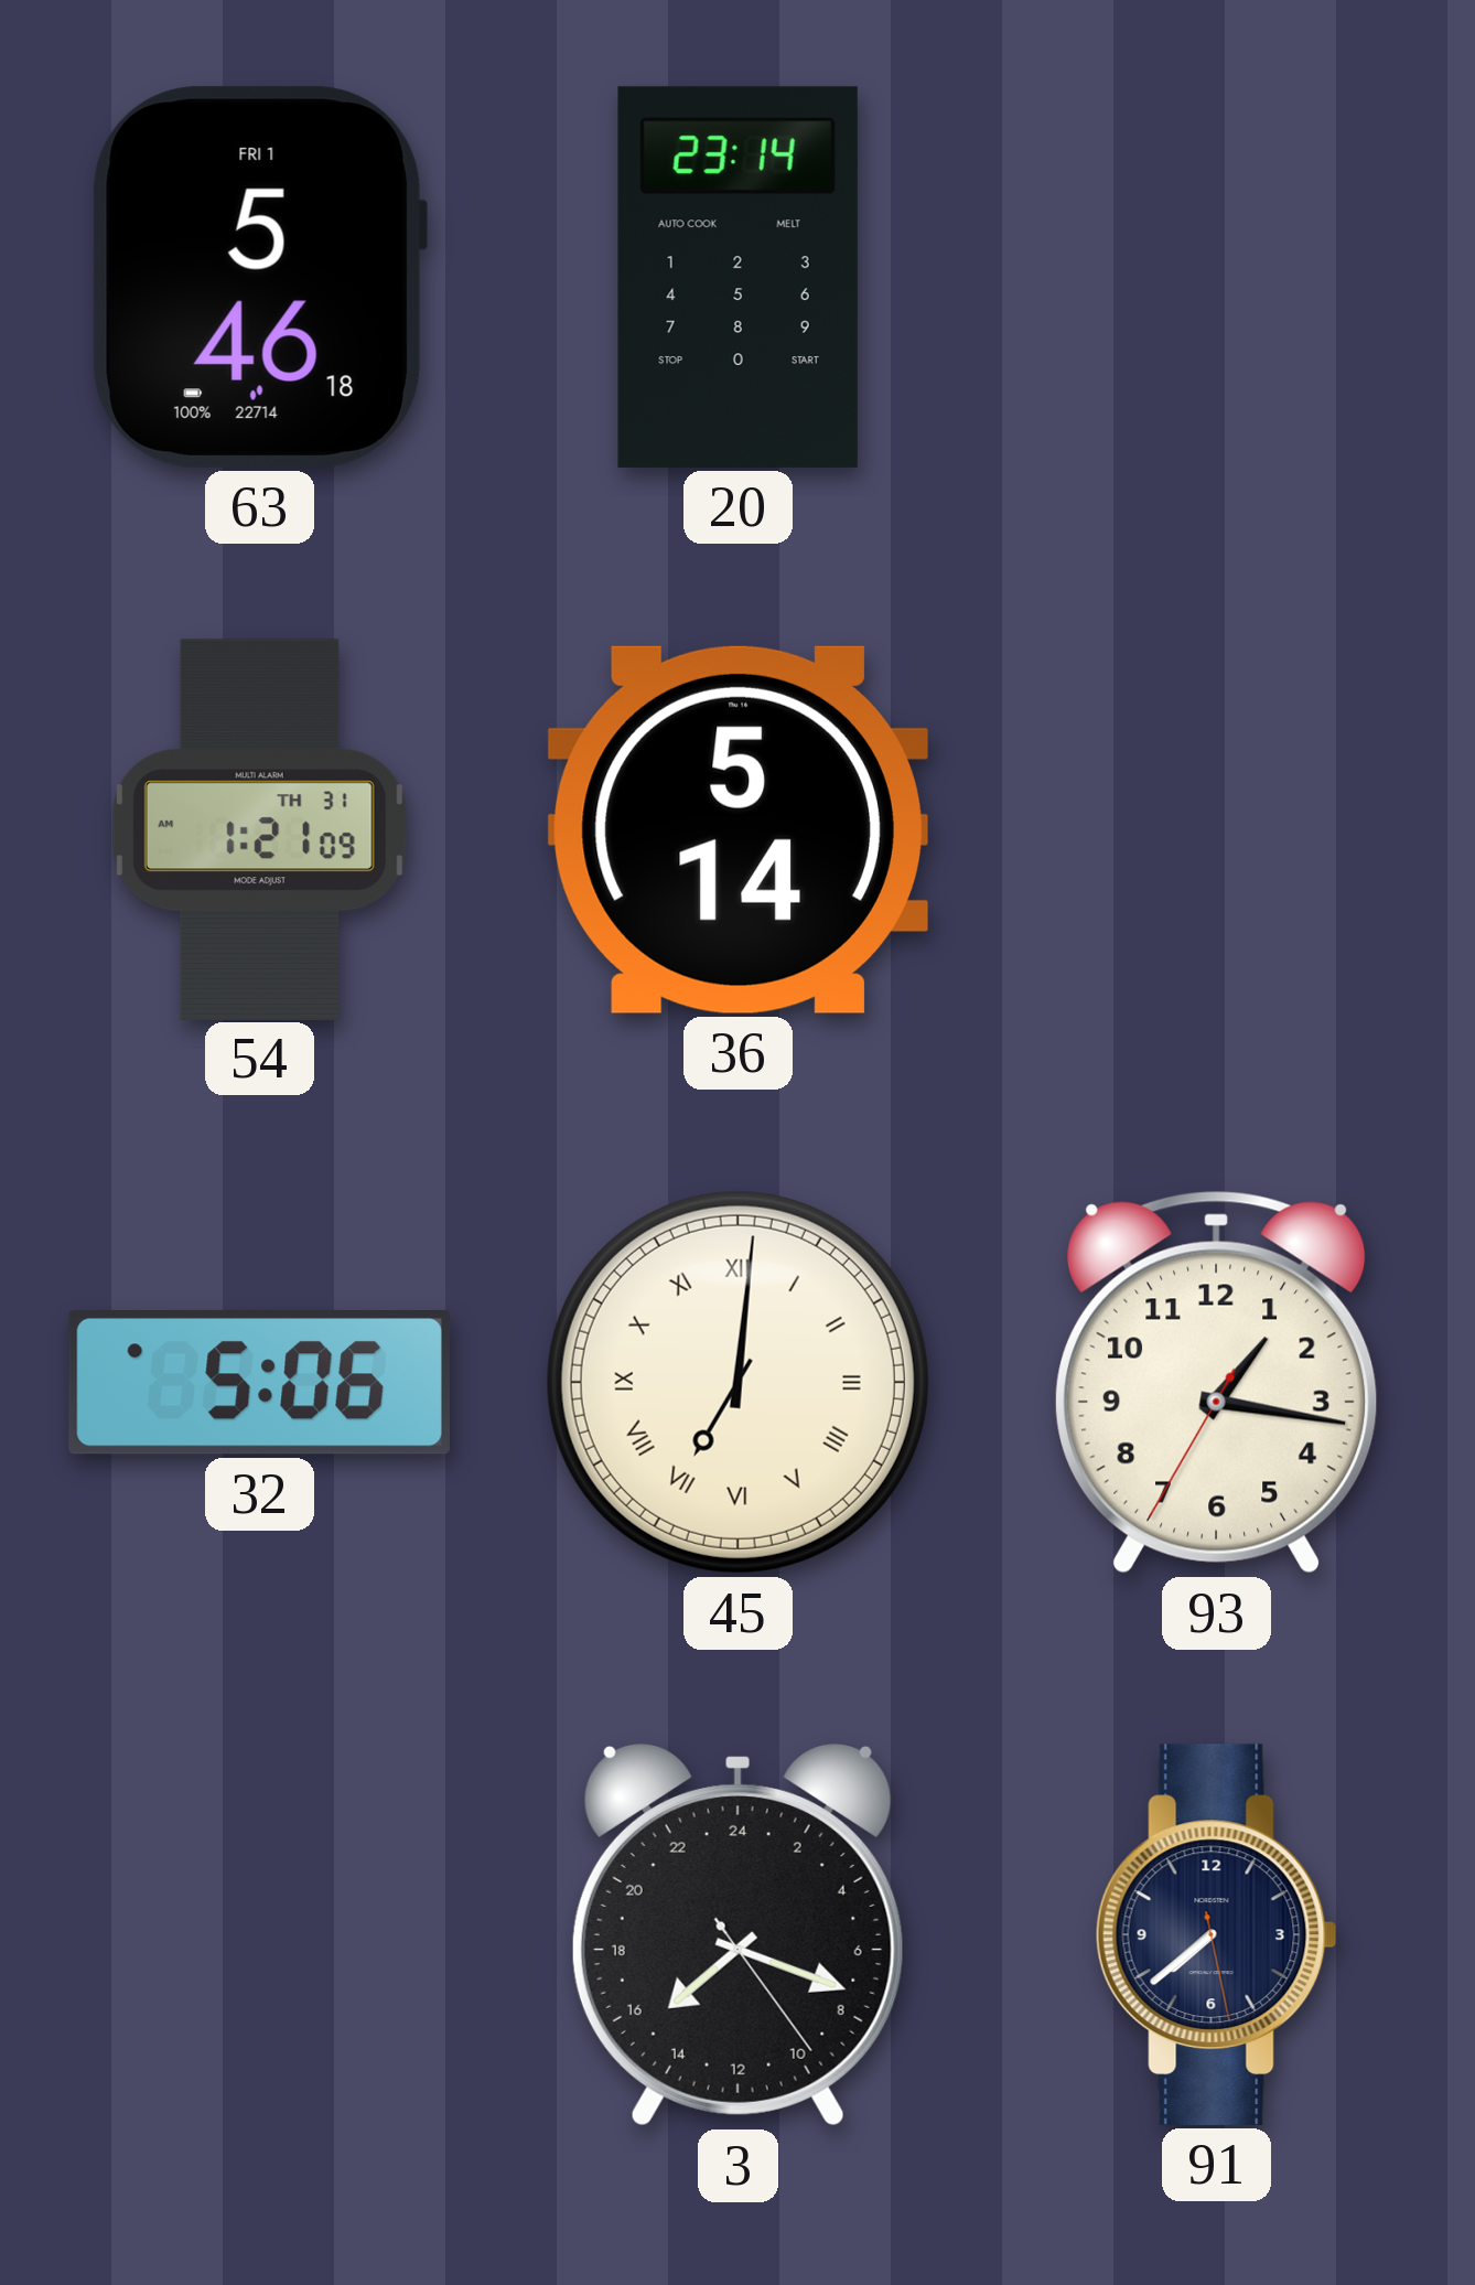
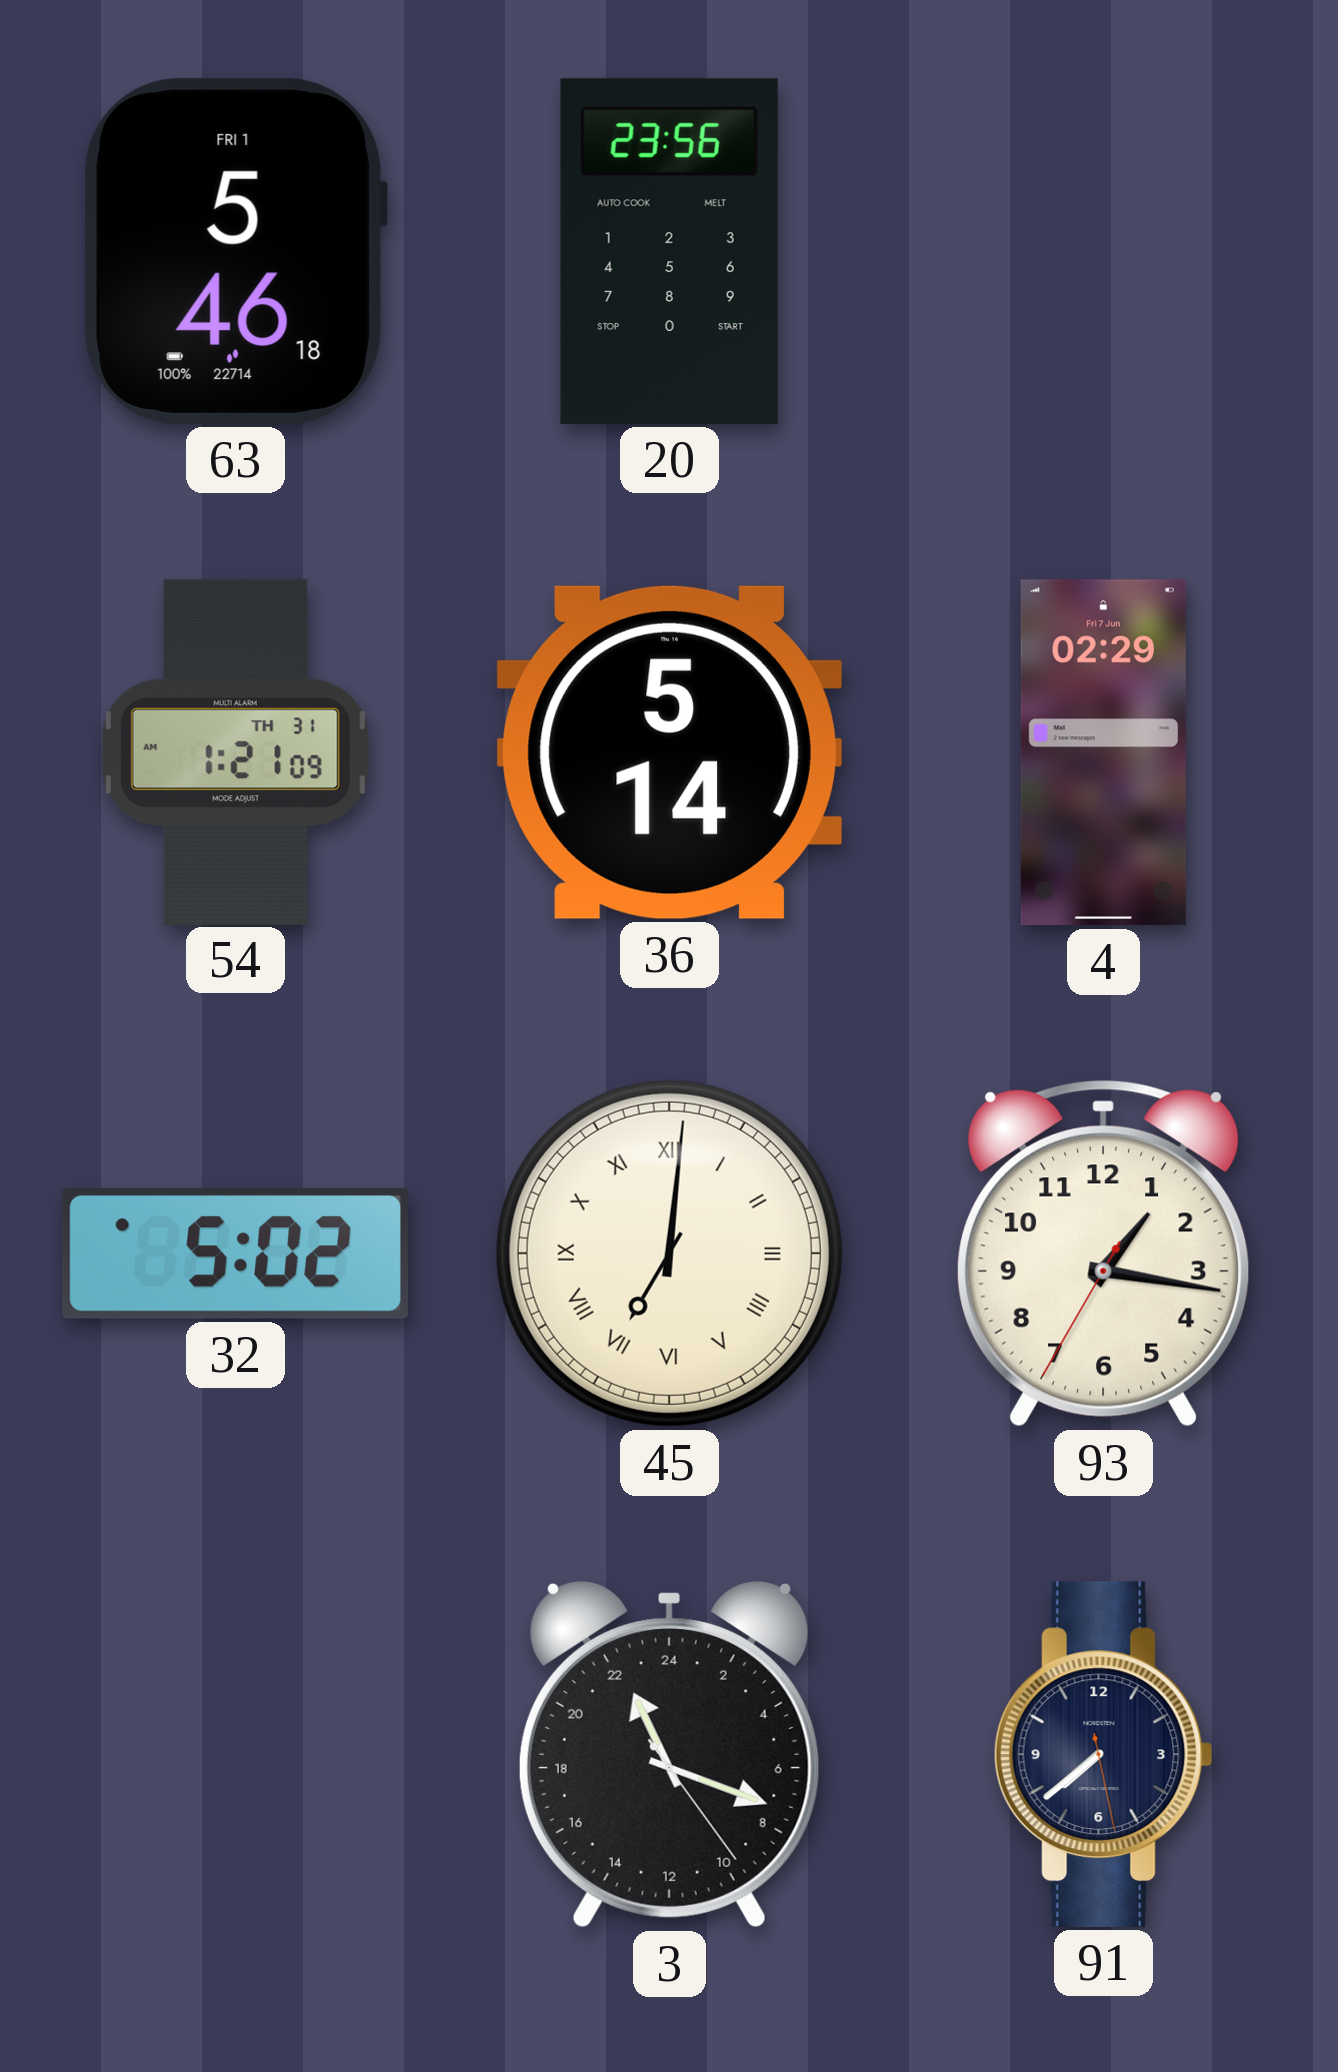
20: 23:14 -> 23:56
4: none -> 02:29
32: 5:06 -> 5:02
3: 15:18 -> 22:18
